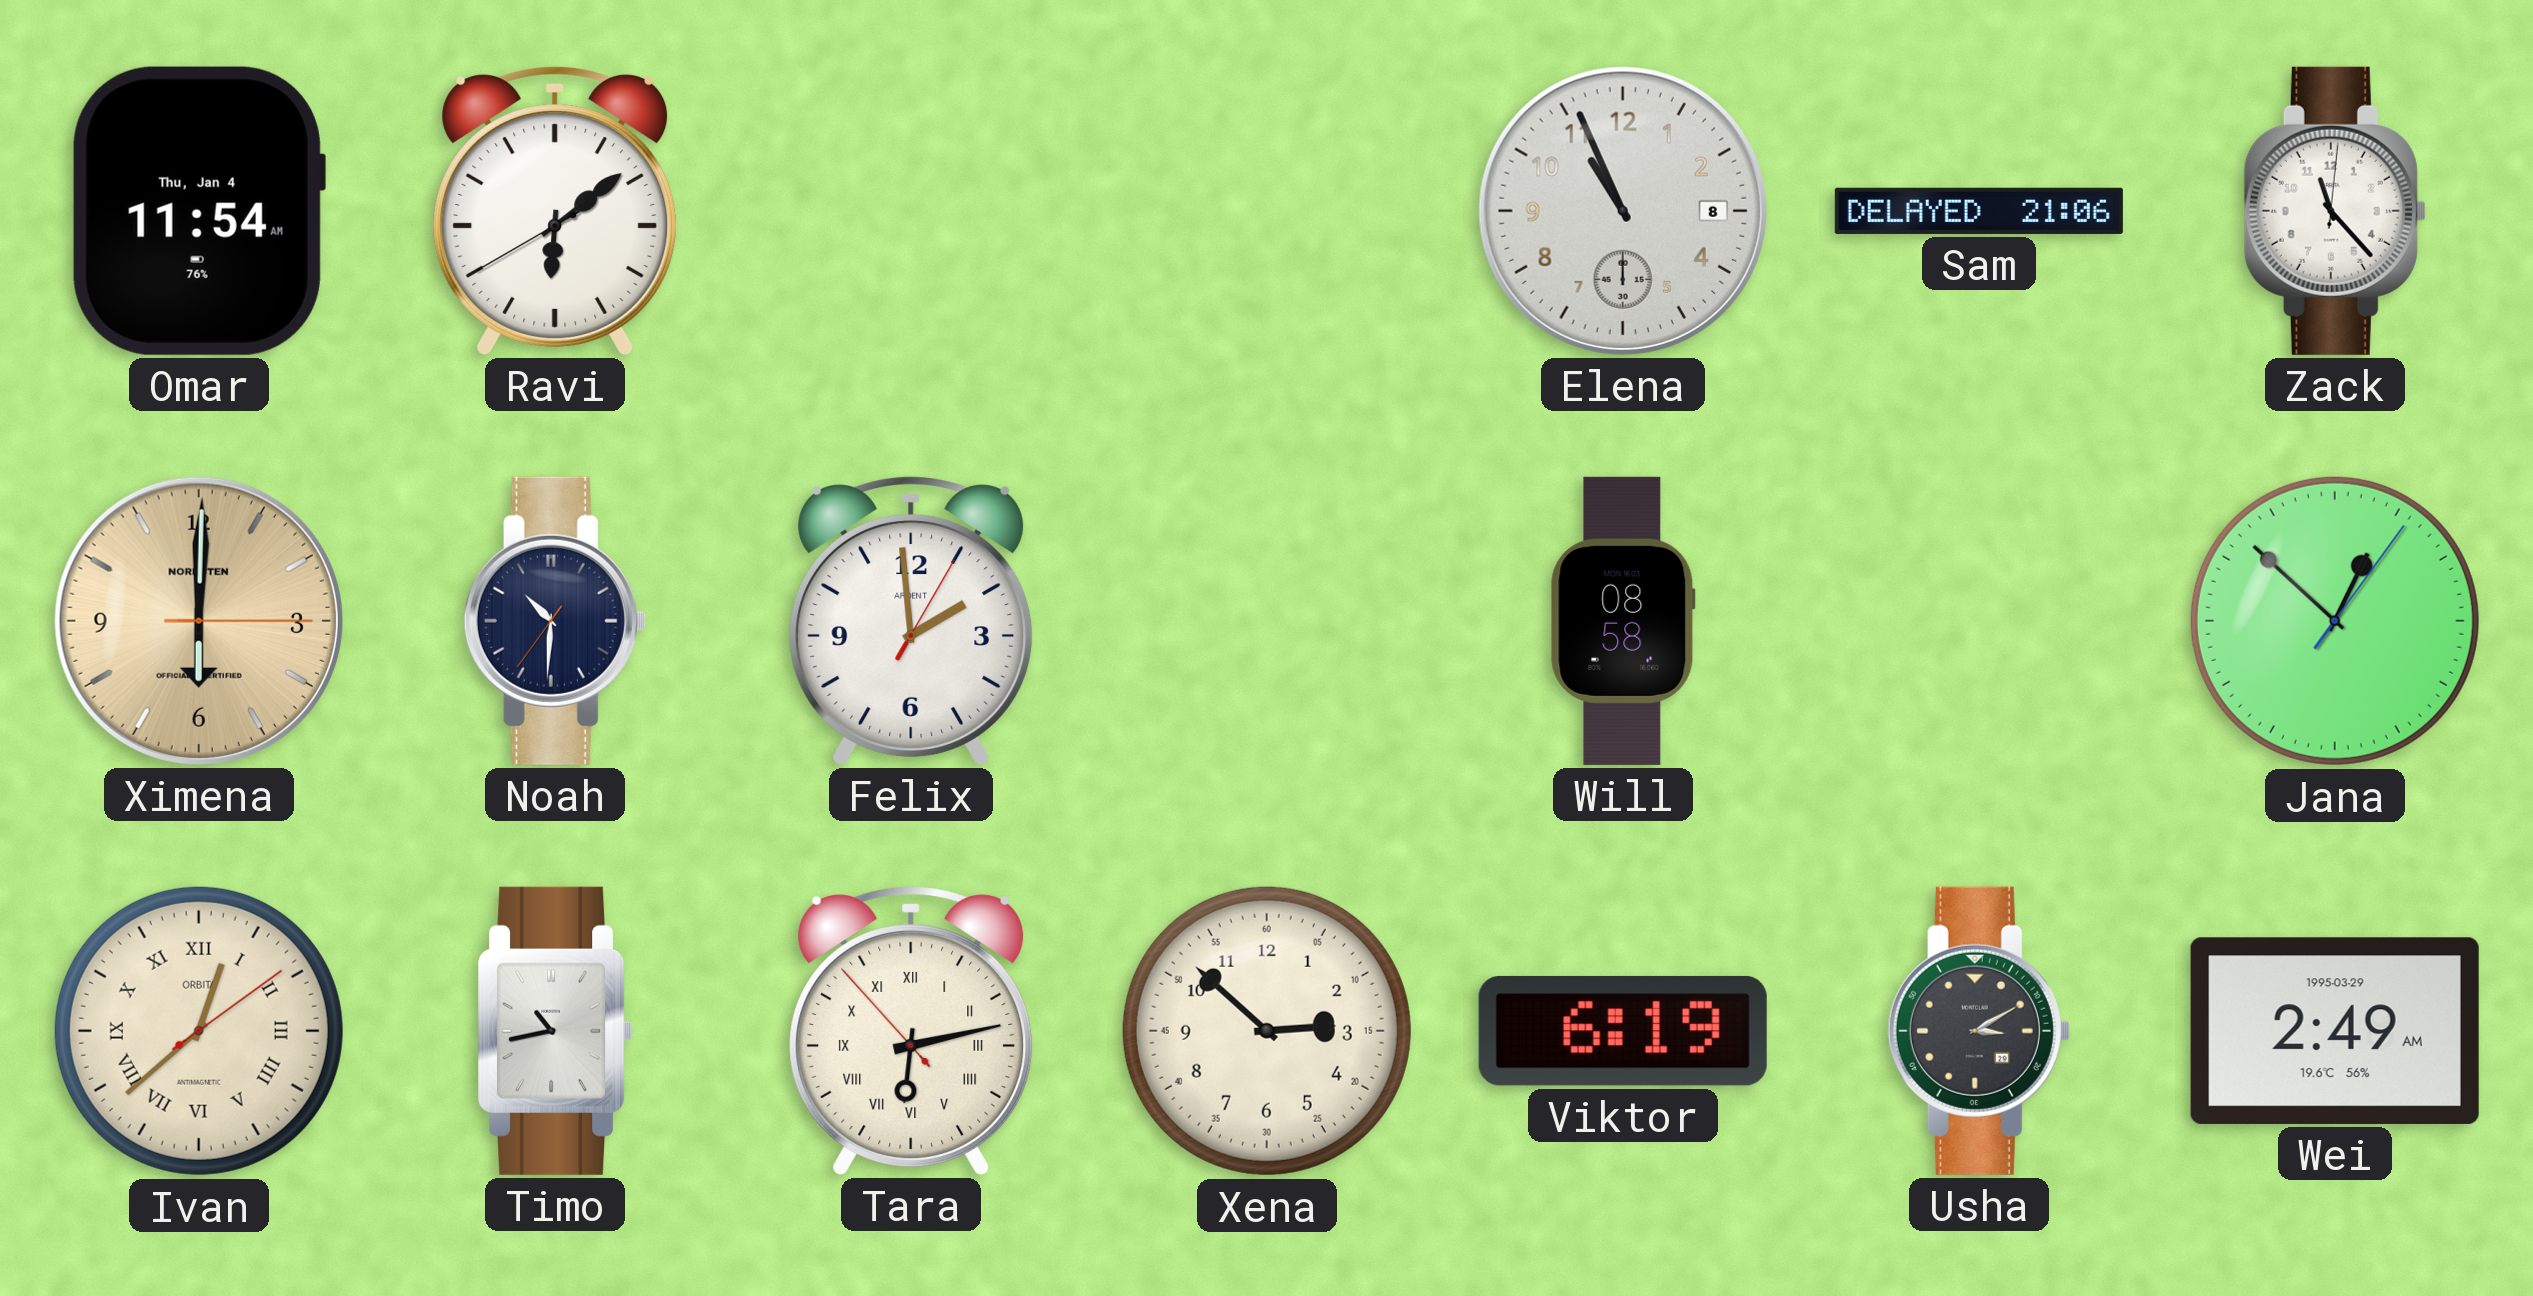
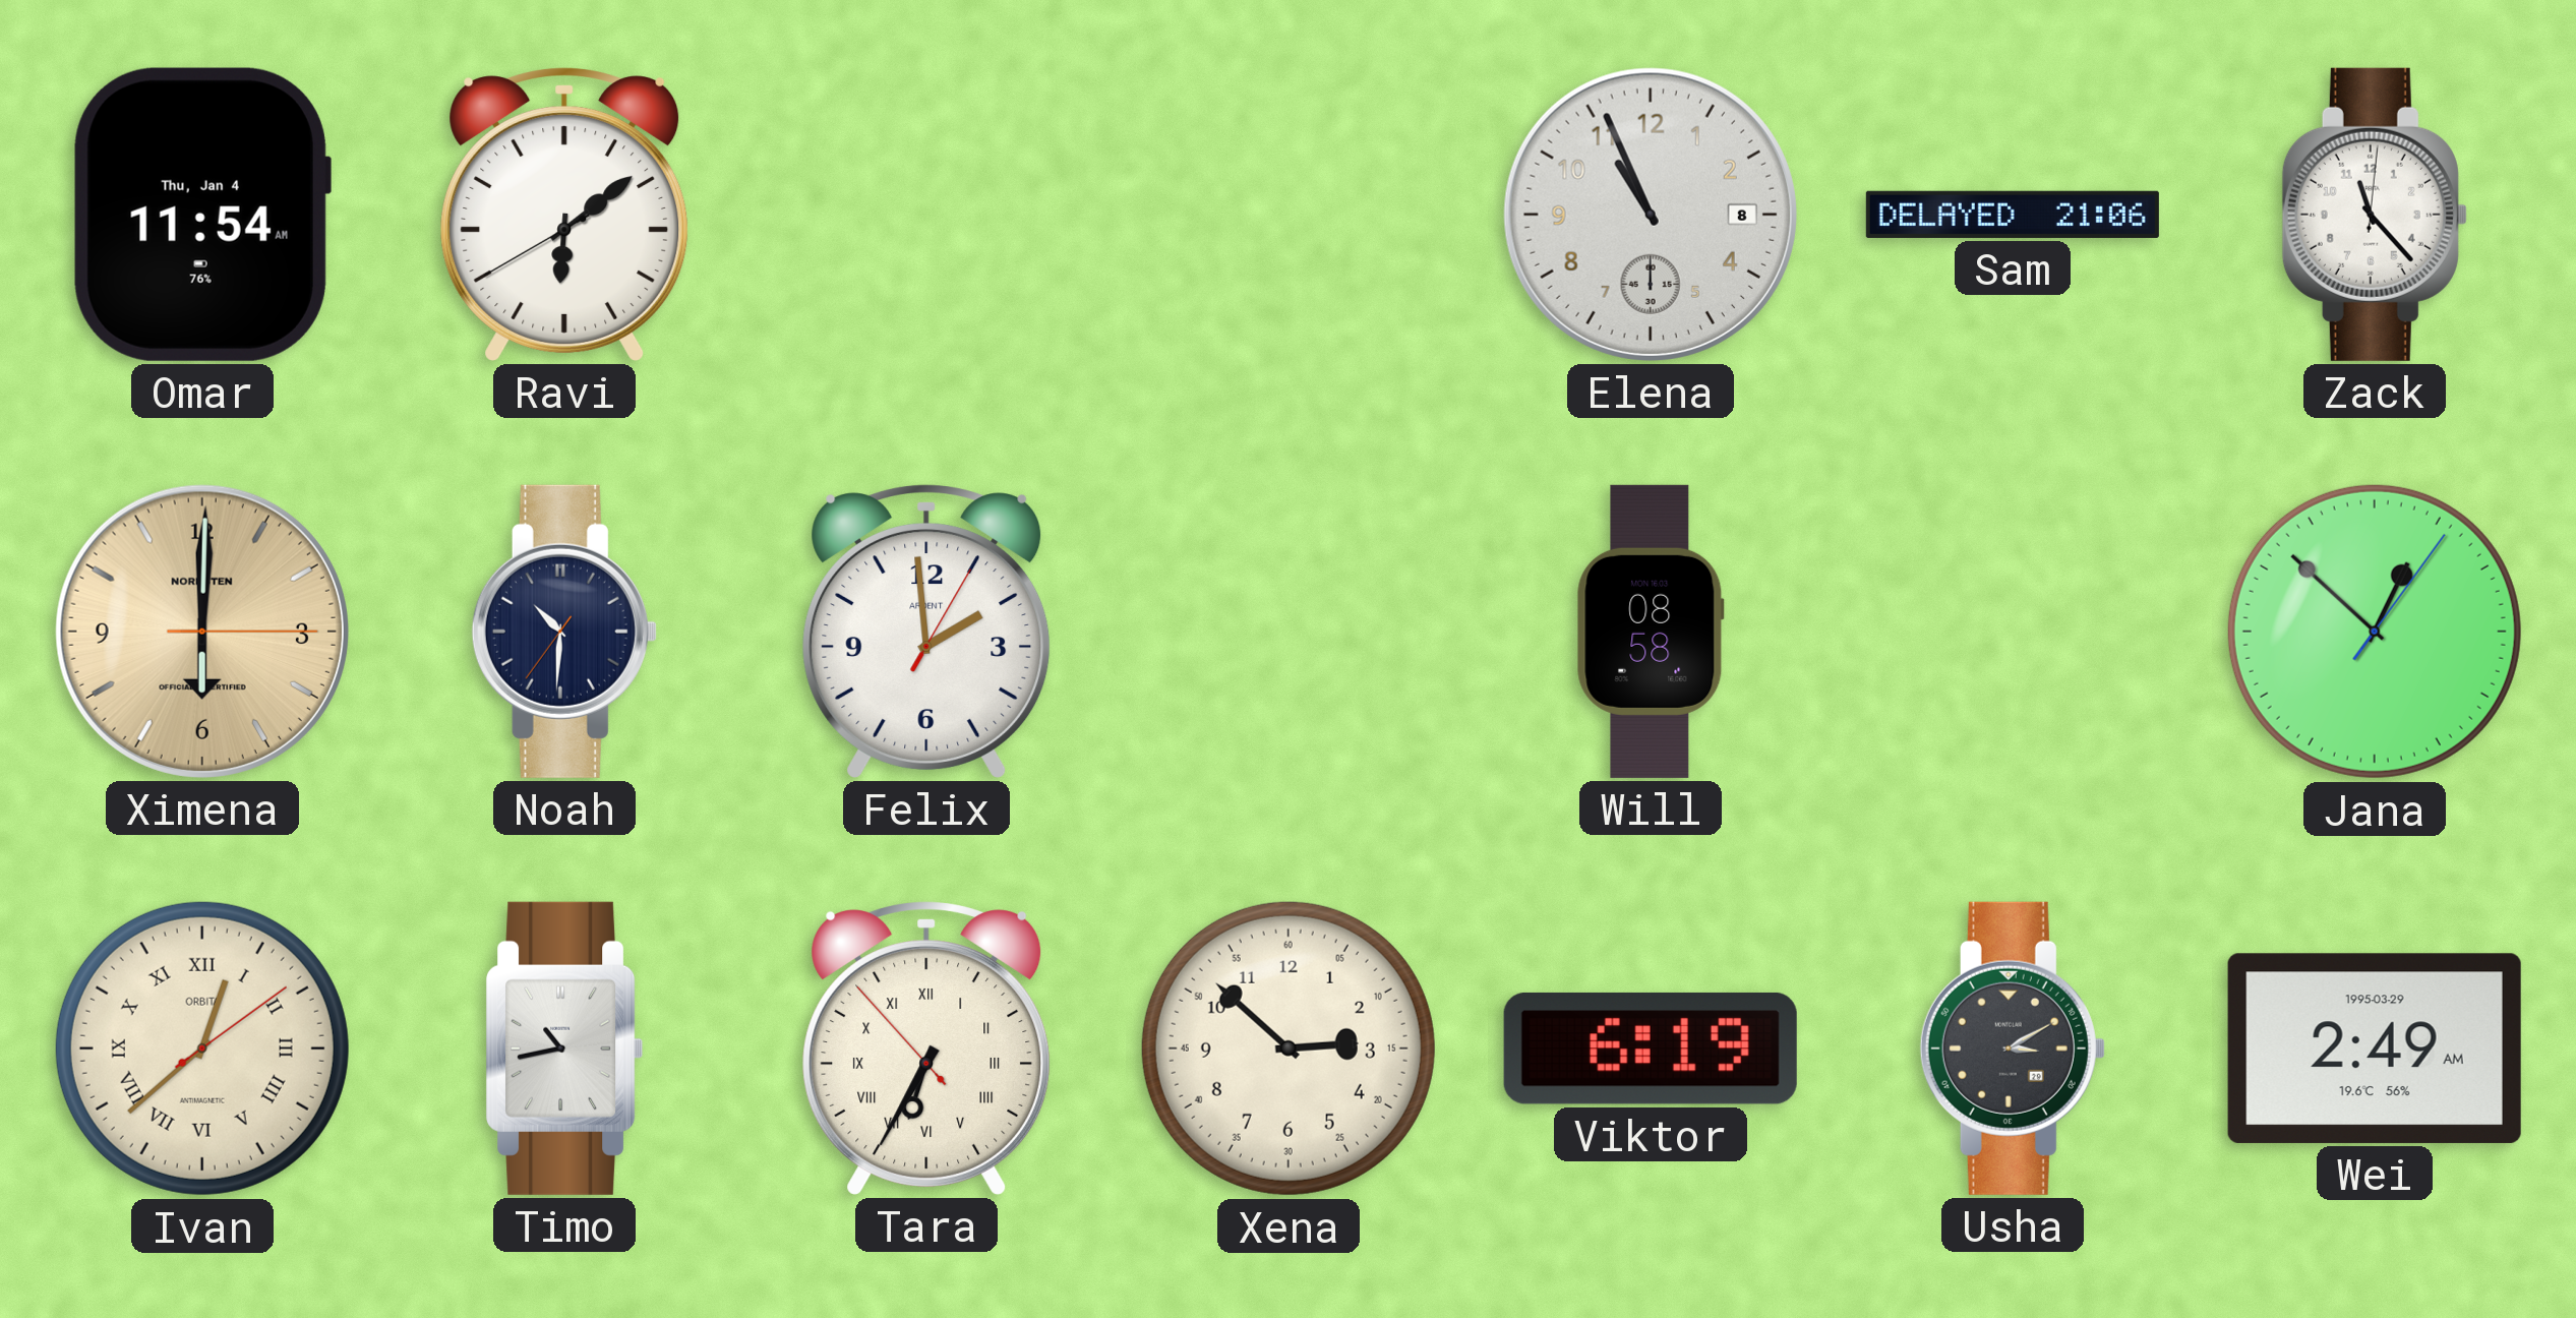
Tara: 6:12 -> 6:34
